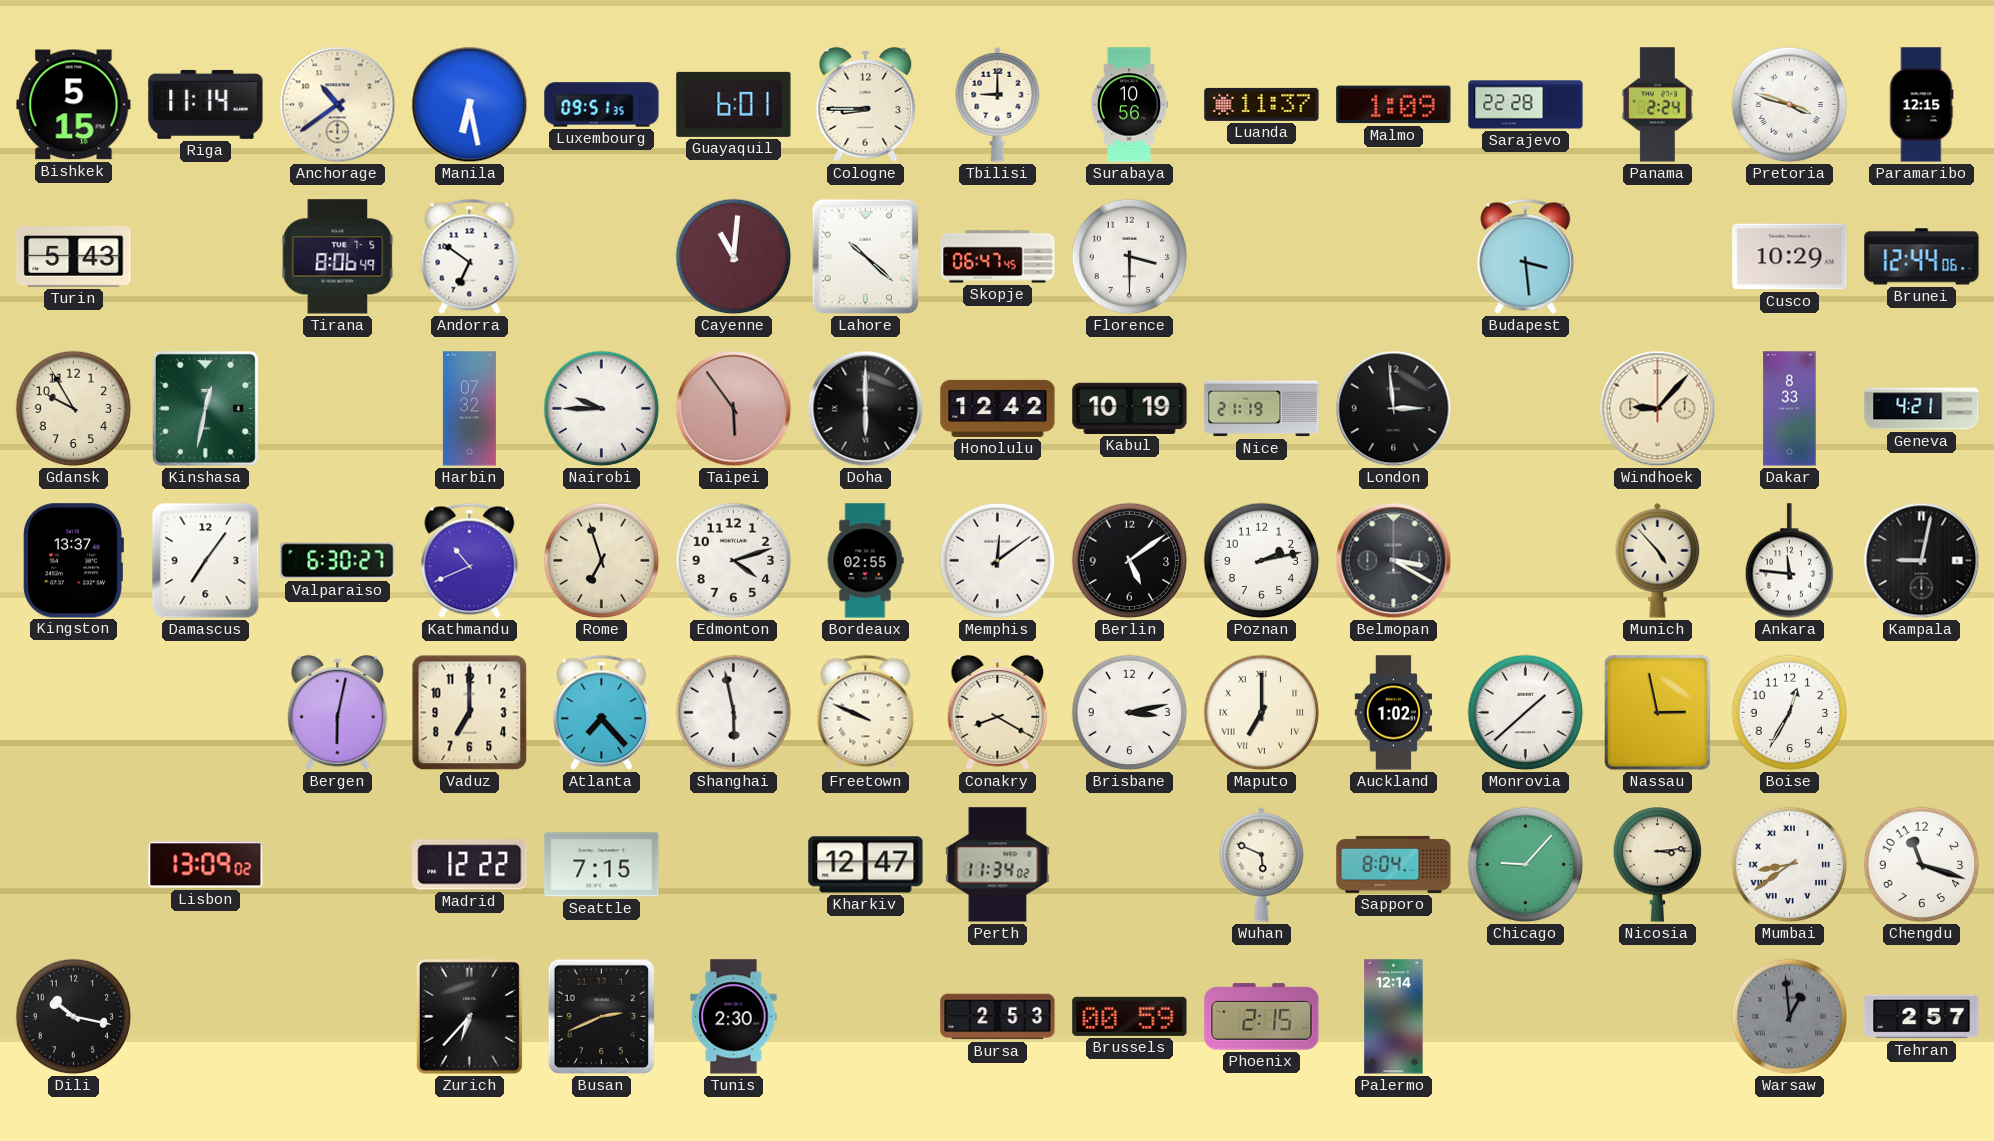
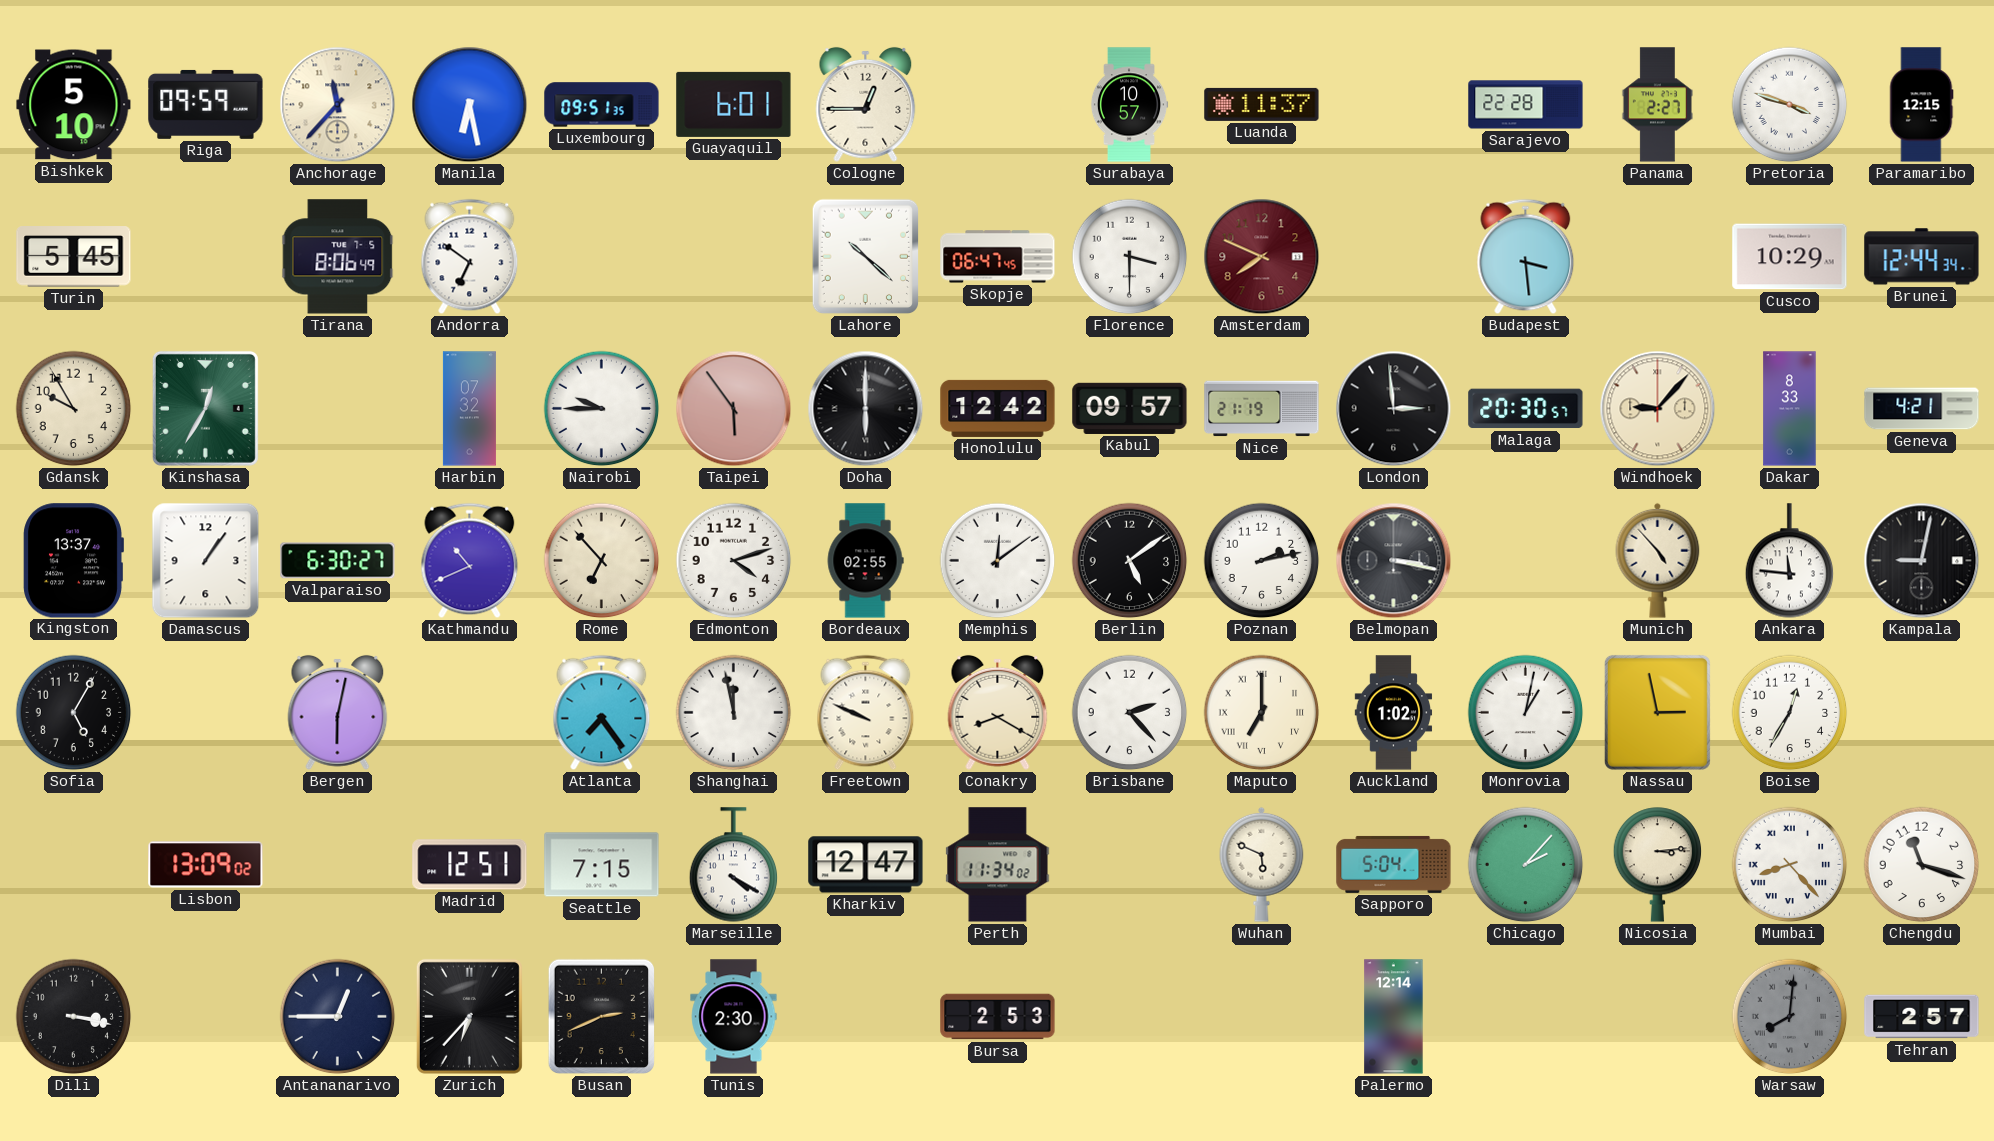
Bishkek: 5:15 -> 5:10
Riga: 11:14 -> 09:59
Anchorage: 10:39 -> 11:37
Cologne: 8:45 -> 12:45
Tbilisi: 9:00 -> none
Surabaya: 10:56 -> 10:57
Malmo: 1:09 -> none
Panama: 2:24 -> 2:27
Turin: 5:43 -> 5:45
Cayenne: 11:01 -> none
Amsterdam: none -> 7:49
Brunei: 12:44:06 -> 12:44:34
Kinshasa: 12:32 -> 12:35
Kabul: 10:19 -> 09:57
Malaga: none -> 20:30
Damascus: 7:06 -> 1:06
Rome: 6:57 -> 6:53
Belmopan: 3:20 -> 3:17
Sofia: none -> 5:05
Vaduz: 7:00 -> none
Atlanta: 7:23 -> 7:24
Shanghai: 5:58 -> 11:58
Brisbane: 3:13 -> 2:23
Monrovia: 1:38 -> 1:02
Madrid: 12:22 -> 12:51
Marseille: none -> 4:20
Sapporo: 8:04 -> 5:04
Chicago: 9:07 -> 2:07
Mumbai: 8:39 -> 8:23
Dili: 10:17 -> 3:17
Antananarivo: none -> 12:45
Brussels: 00:59 -> none
Phoenix: 2:15 -> none
Warsaw: 12:59 -> 8:01
